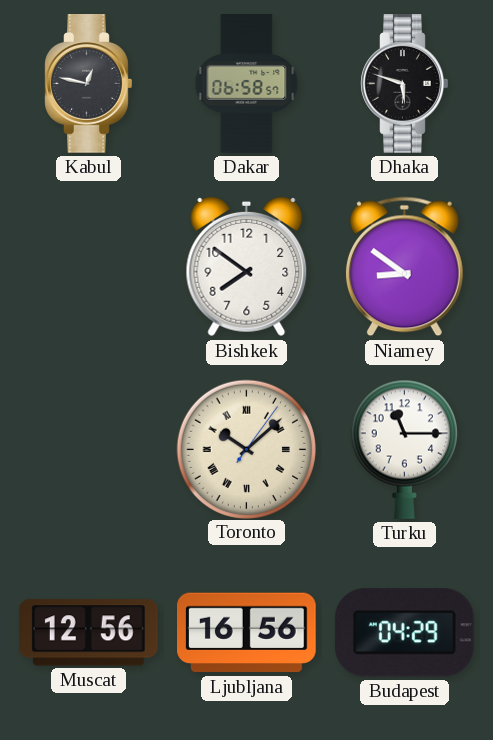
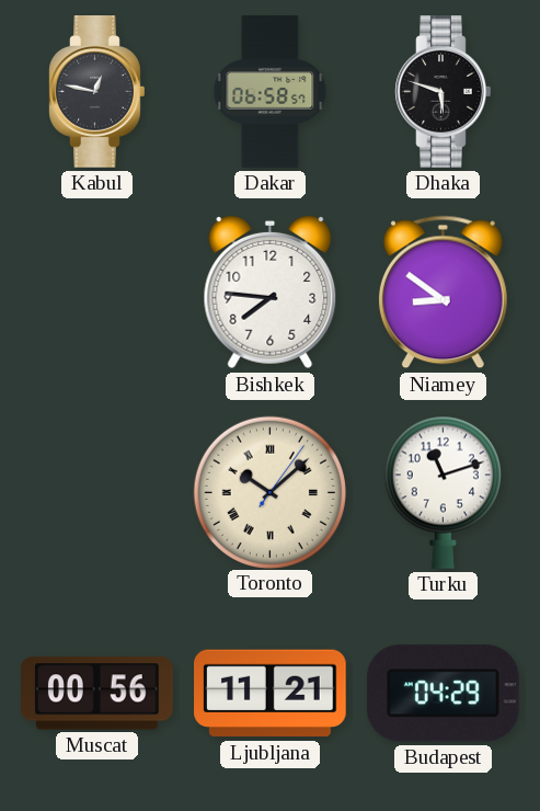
Bishkek: 7:51 -> 7:46
Turku: 11:15 -> 11:12
Muscat: 12:56 -> 00:56
Ljubljana: 16:56 -> 11:21
